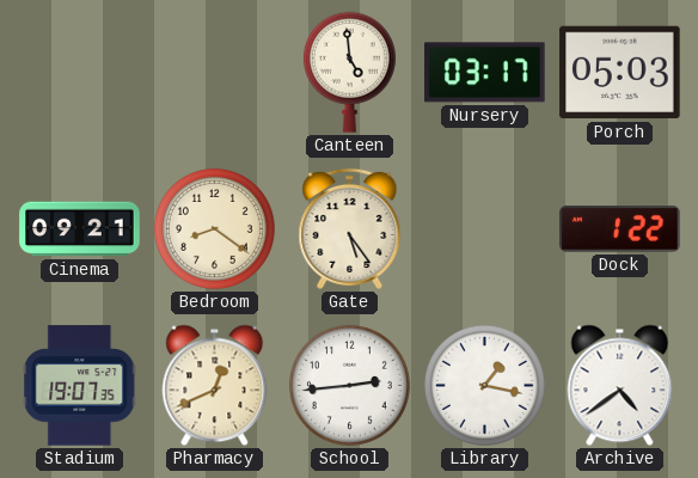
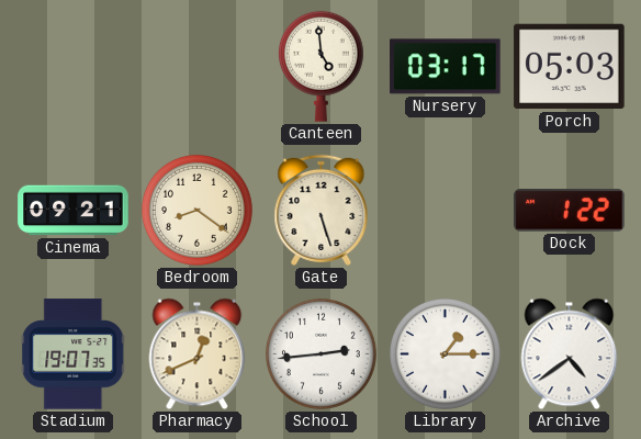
Gate: 5:24 -> 5:27
Library: 1:17 -> 1:15
